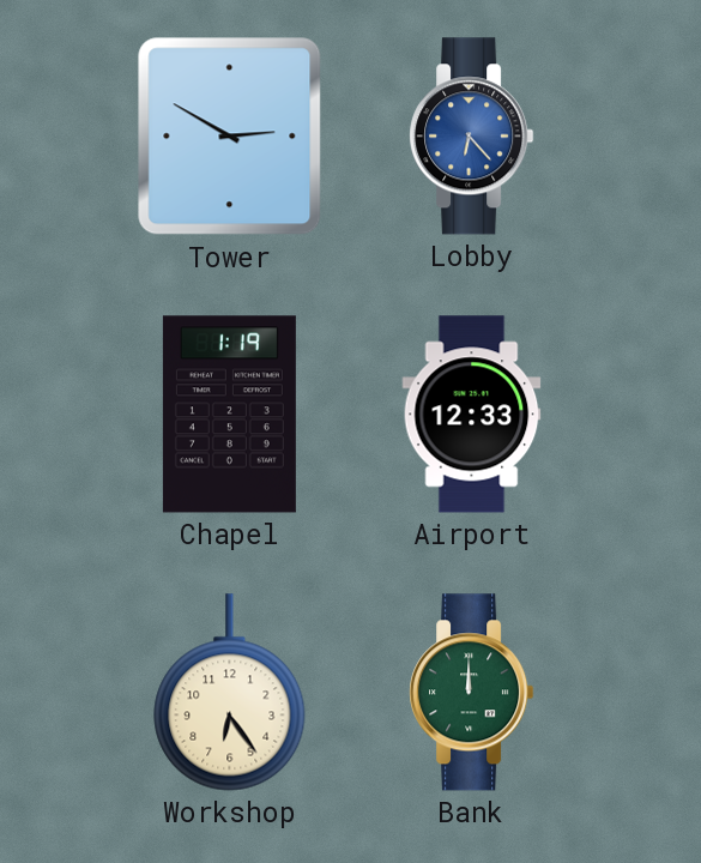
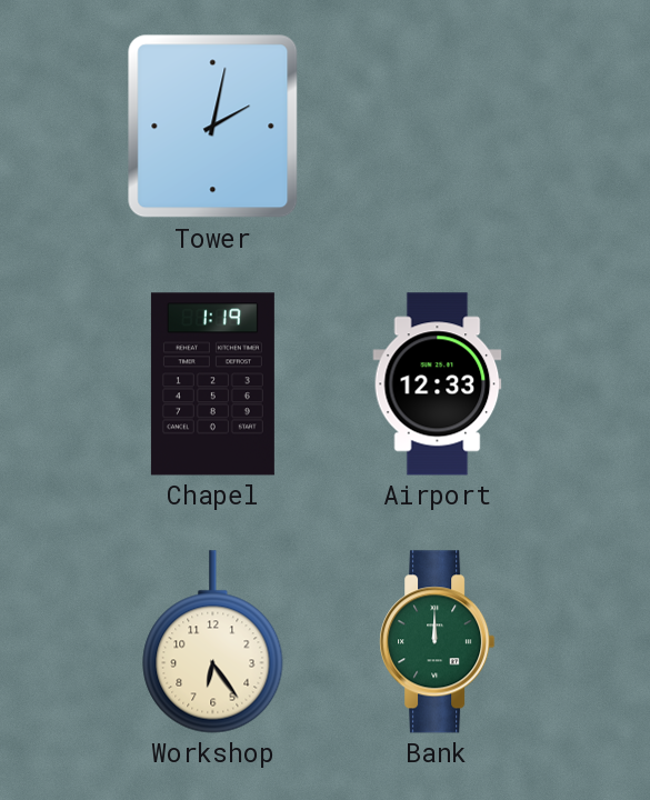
Tower: 2:50 -> 2:02
Lobby: 6:23 -> none
